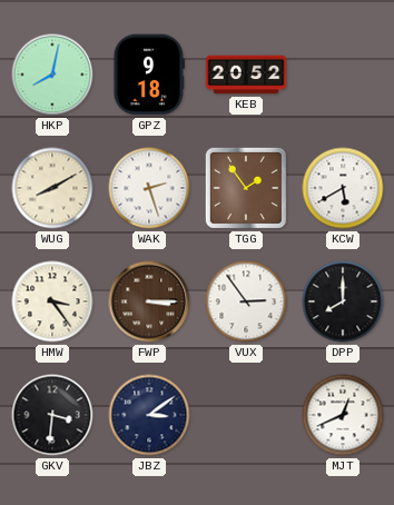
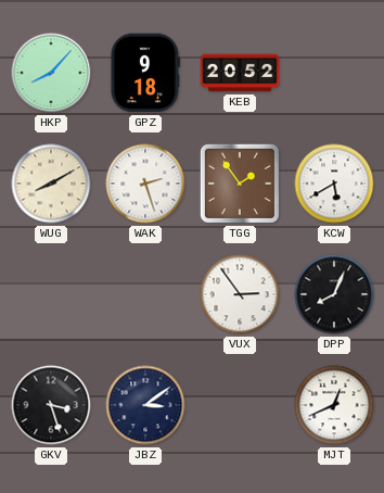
HKP: 8:02 -> 8:07
HMW: 3:24 -> none
FWP: 3:15 -> none
DPP: 8:00 -> 8:04
GKV: 3:31 -> 3:27
